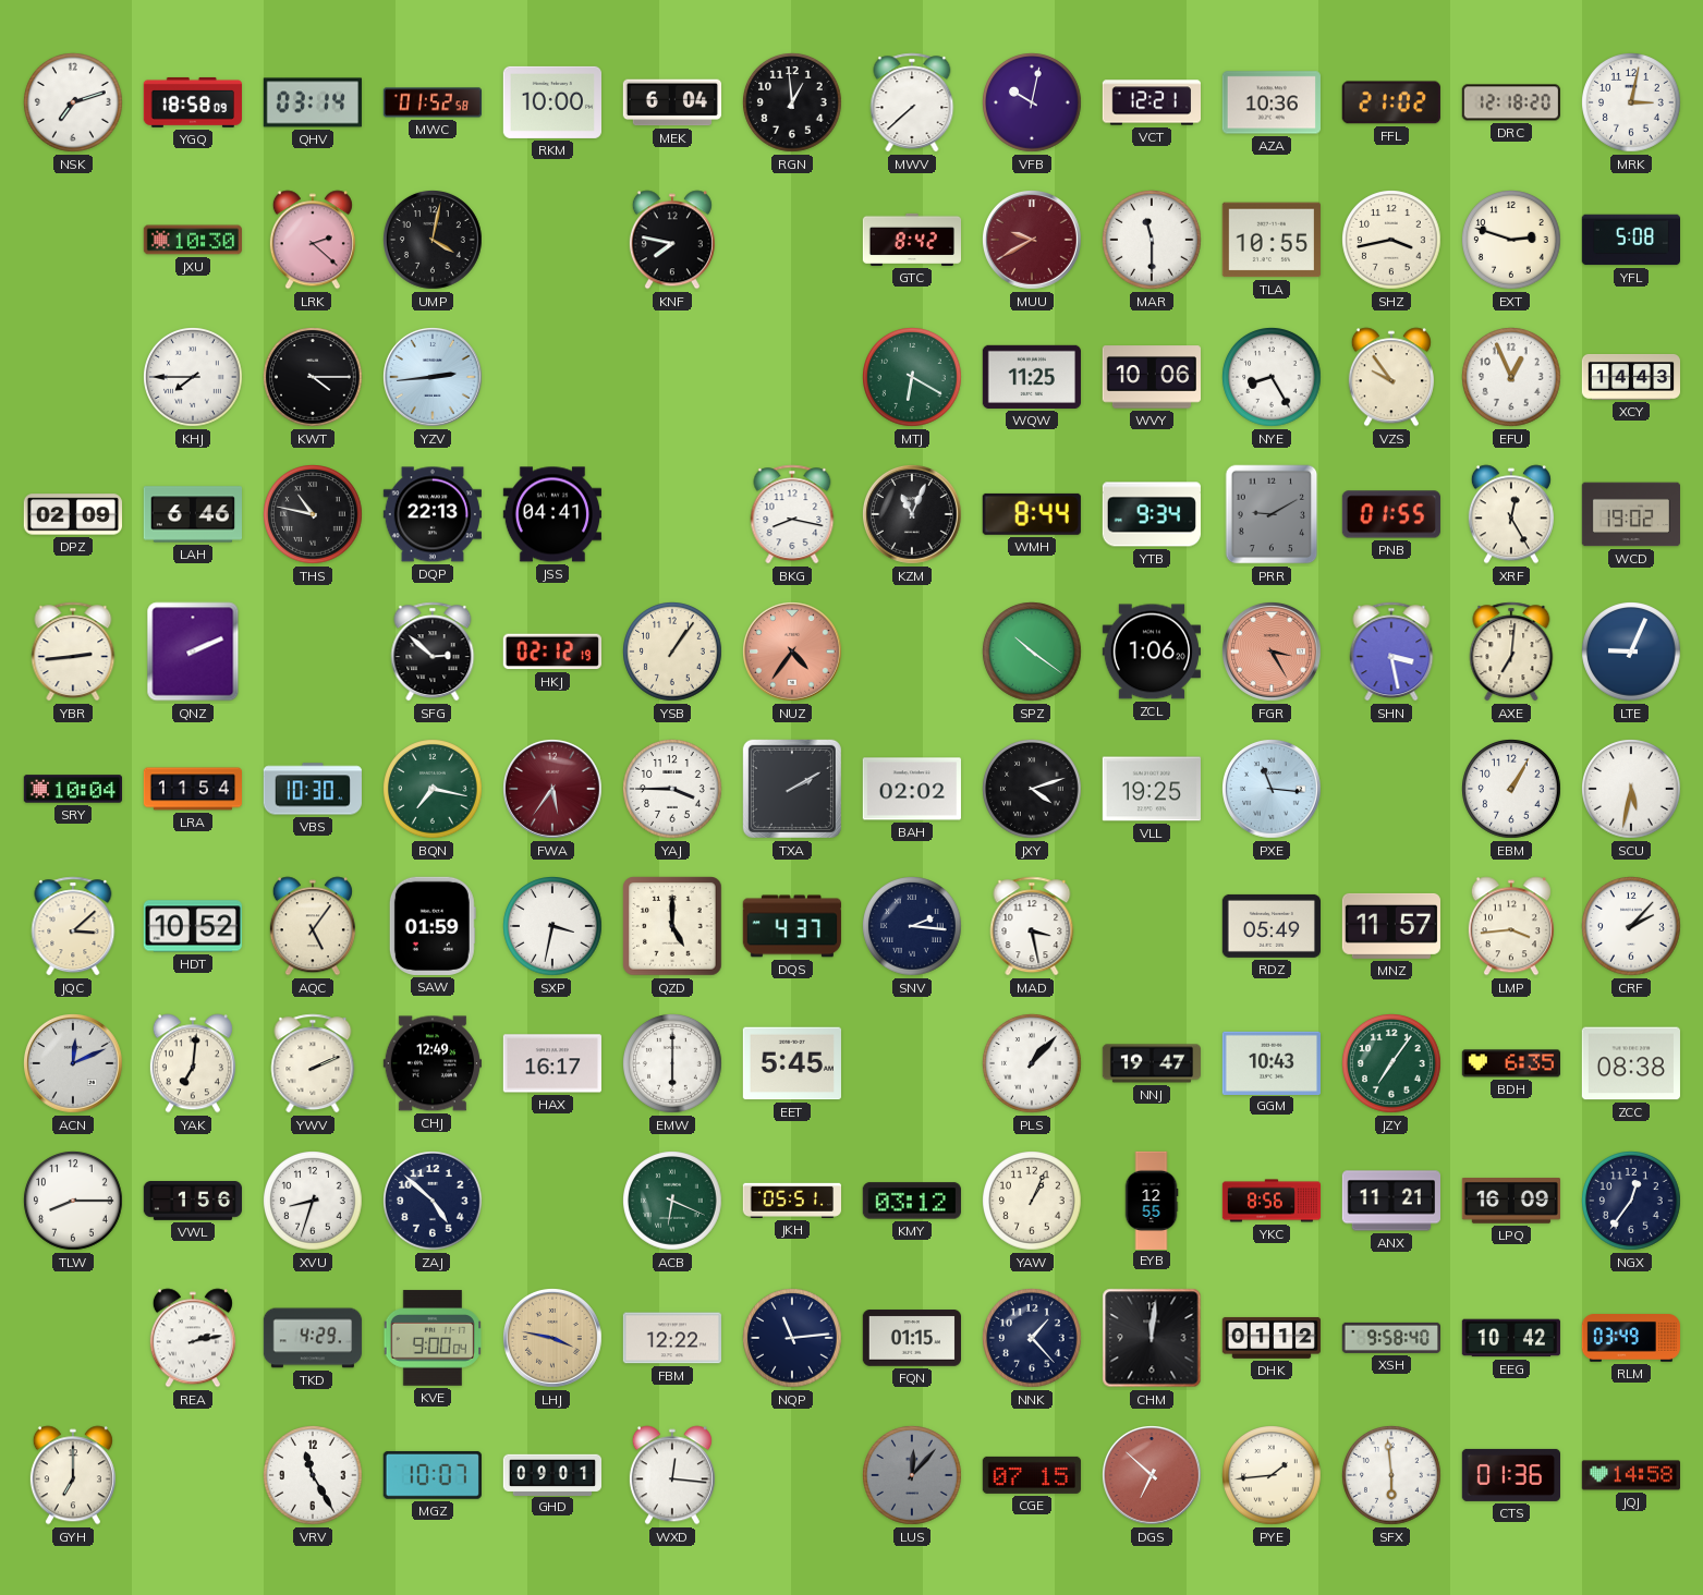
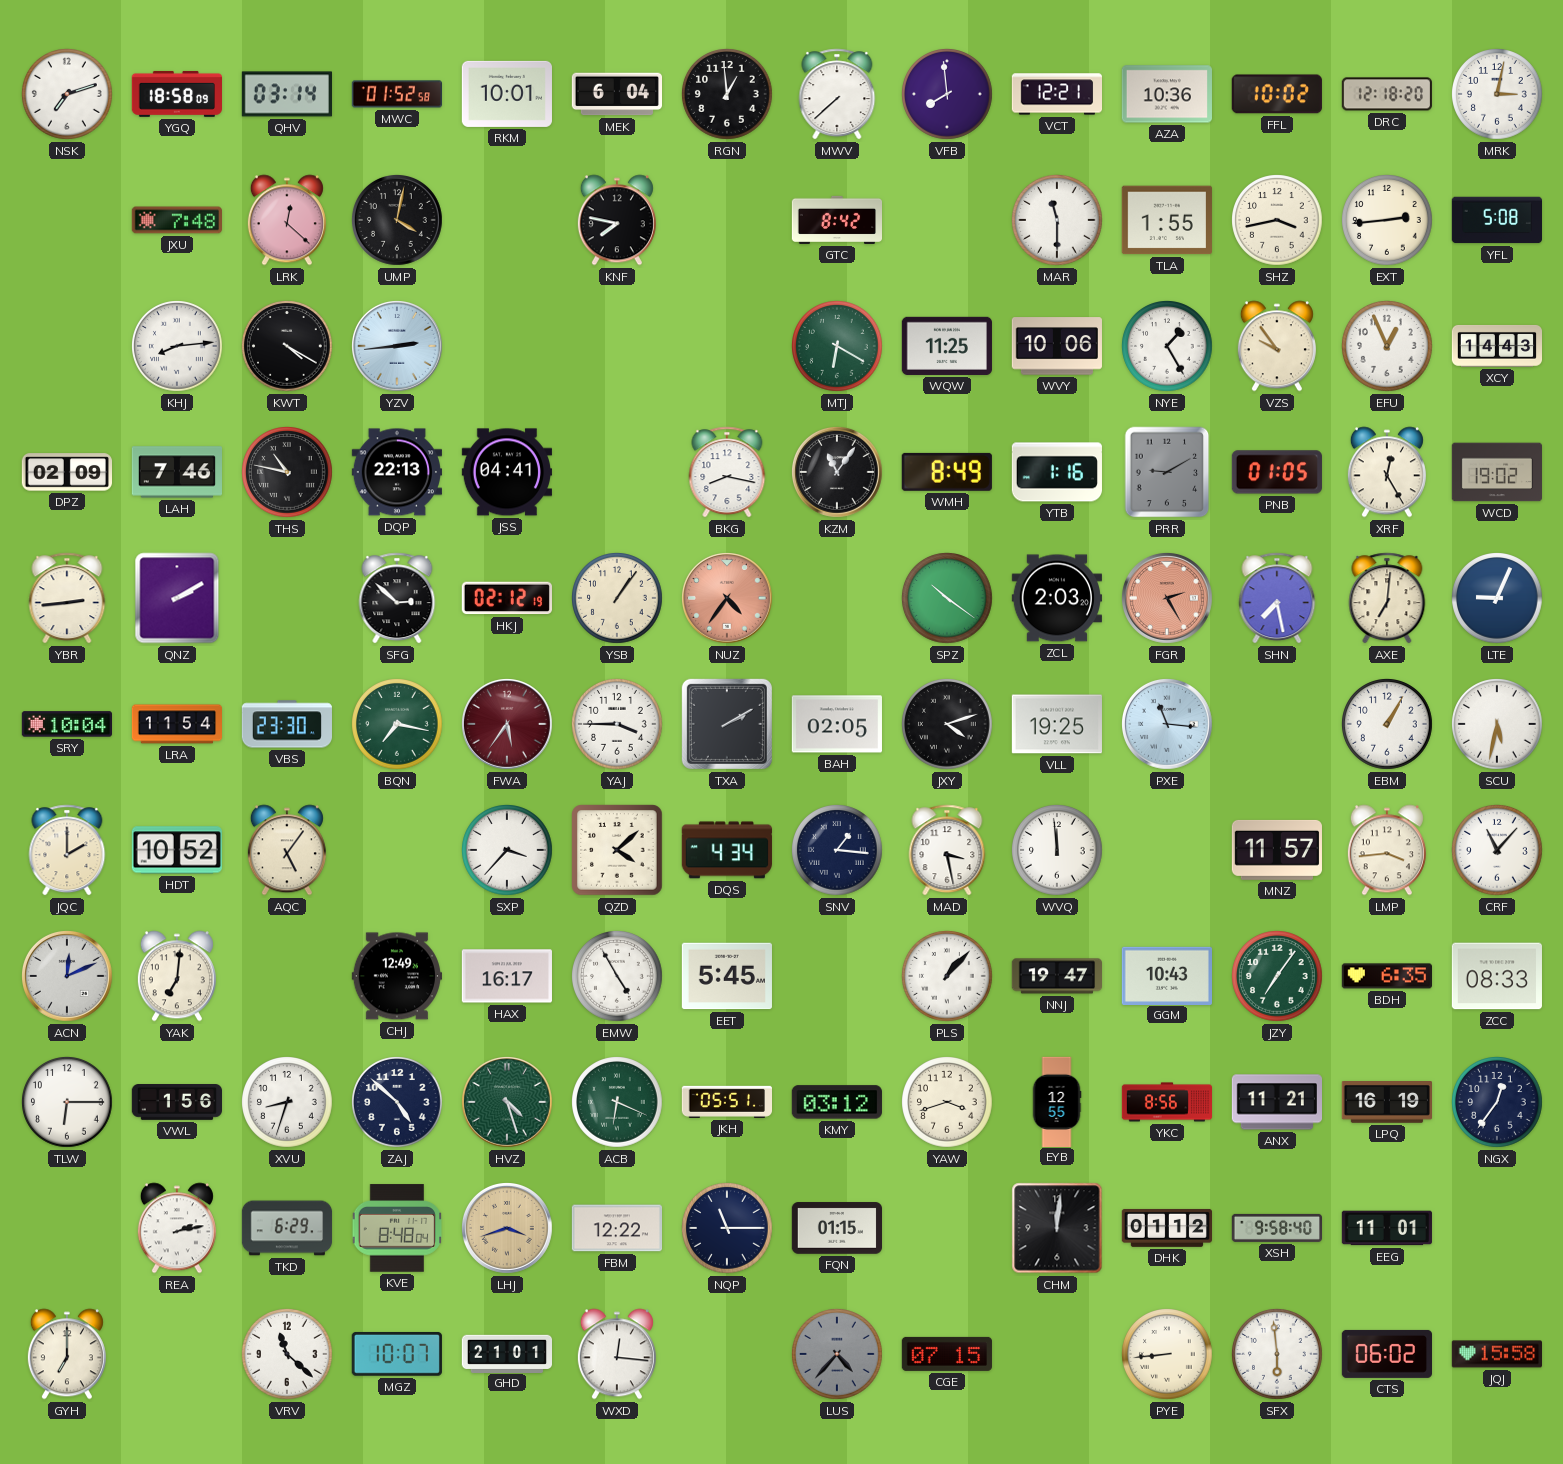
RKM: 10:00 -> 10:01
VFB: 10:02 -> 7:59
FFL: 21:02 -> 10:02
JXU: 10:30 -> 7:48
LRK: 2:22 -> 12:22
MUU: 9:40 -> none
TLA: 10:55 -> 1:55
EXT: 2:48 -> 2:44
KHJ: 7:45 -> 8:14
KWT: 4:15 -> 4:20
NYE: 8:25 -> 1:25
LAH: 6:46 -> 7:46
KZM: 11:04 -> 11:06
WMH: 8:44 -> 8:49
YTB: 9:34 -> 1:16
PNB: 01:55 -> 01:05
QNZ: 2:11 -> 2:10
ZCL: 1:06 -> 2:03
FGR: 3:25 -> 2:25
SHN: 3:28 -> 7:28
VBS: 10:30 -> 23:30
BAH: 02:02 -> 02:05
JQC: 3:08 -> 2:00
SAW: 01:59 -> none
SXP: 3:32 -> 3:37
QZD: 5:00 -> 4:08
DQS: 4:37 -> 4:34
SNV: 2:16 -> 1:16
WVQ: none -> 11:59
RDZ: 05:49 -> none
CRF: 2:07 -> 11:07
YWV: 2:11 -> none
EMW: 6:00 -> 4:55
ZCC: 08:38 -> 08:33
TLW: 8:15 -> 6:15
HVZ: none -> 4:27
YAW: 1:04 -> 3:42
LPQ: 16:09 -> 16:19
TKD: 4:29 -> 6:29
KVE: 9:00 -> 8:48
LHJ: 3:47 -> 3:42
NQP: 11:14 -> 11:15
NNK: 1:23 -> none
EEG: 10:42 -> 11:01
RLM: 03:49 -> none
VRV: 11:25 -> 11:22
GHD: 09:01 -> 21:01
LUS: 12:07 -> 4:37
DGS: 6:52 -> none
PYE: 1:44 -> 8:44
CTS: 01:36 -> 06:02
JQJ: 14:58 -> 15:58
